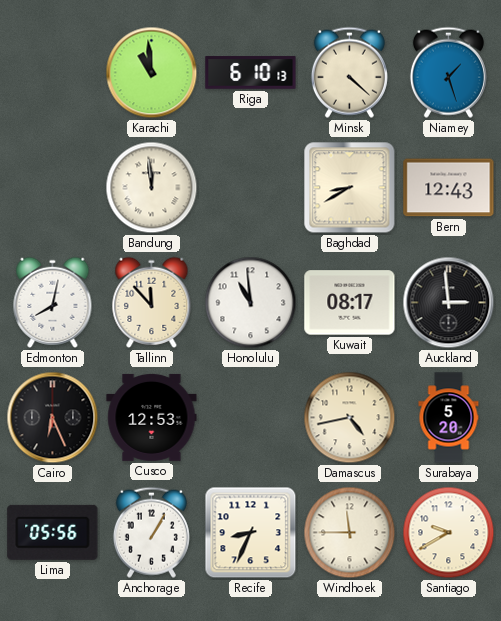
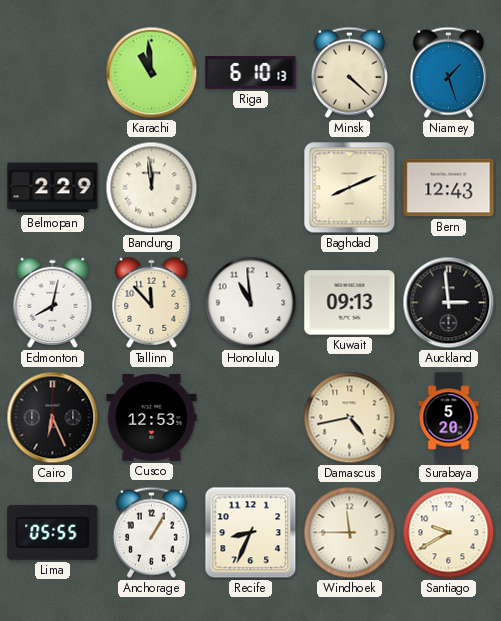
Belmopan: none -> 2:29
Baghdad: 8:40 -> 8:11
Kuwait: 08:17 -> 09:13
Lima: 05:56 -> 05:55
